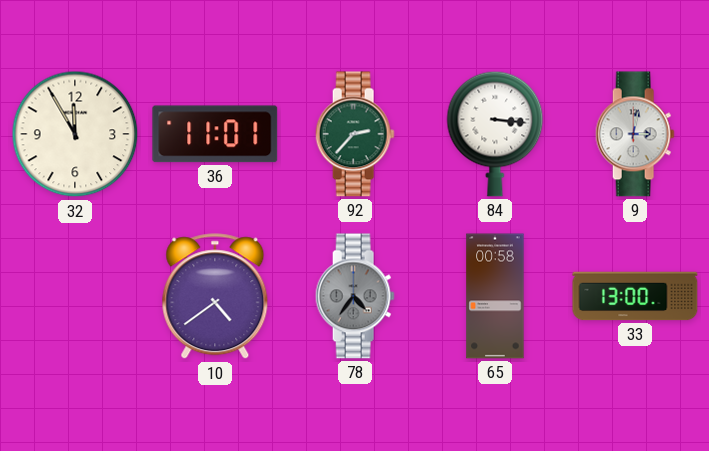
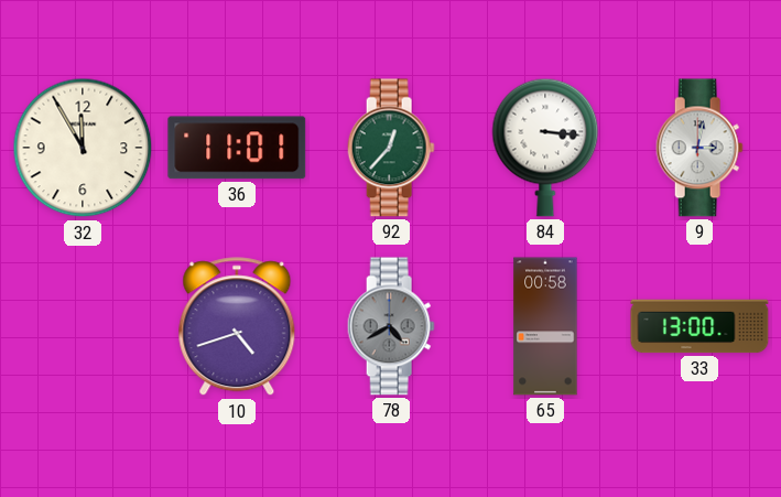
92: 2:37 -> 12:37
10: 4:39 -> 4:42
78: 4:36 -> 4:40
